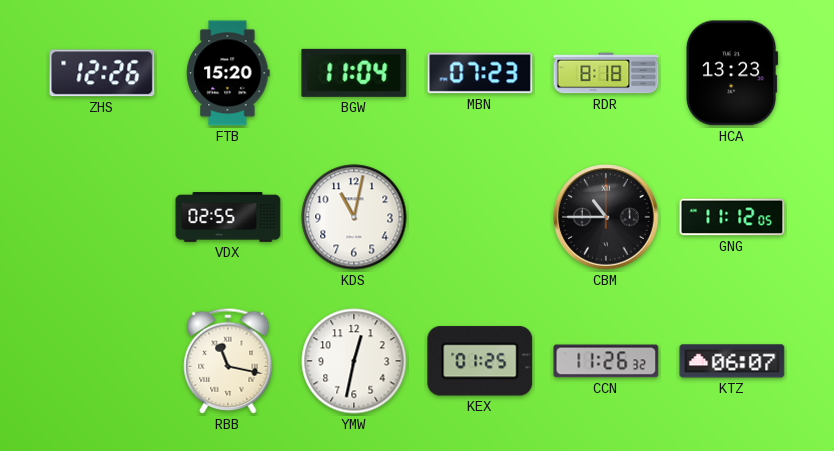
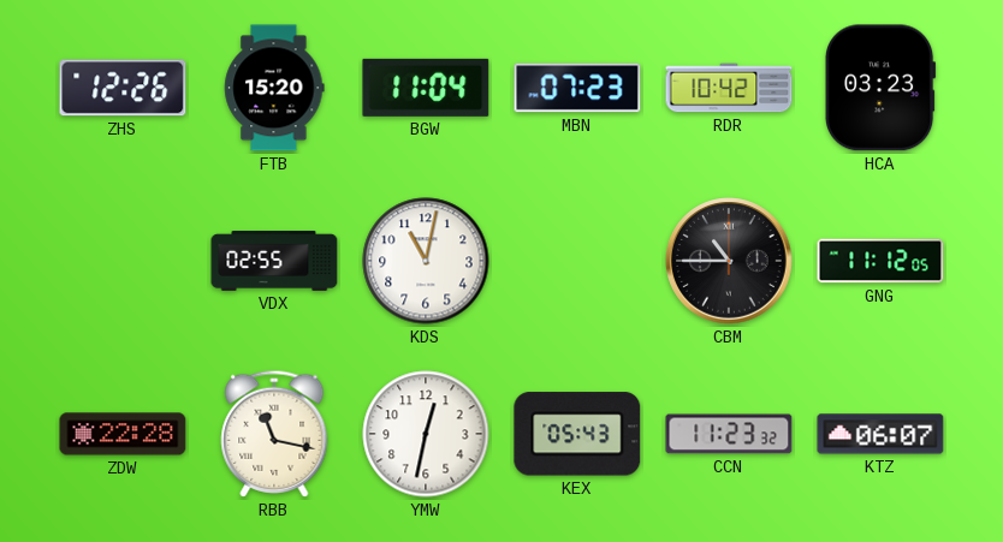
RDR: 8:18 -> 10:42
HCA: 13:23 -> 03:23
ZDW: none -> 22:28
KEX: 01:25 -> 05:43
CCN: 11:26 -> 11:23
